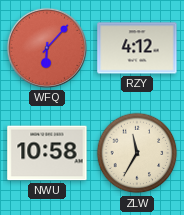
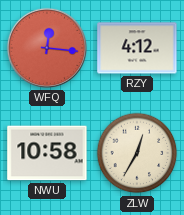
WFQ: 6:07 -> 12:16
ZLW: 11:35 -> 12:35
